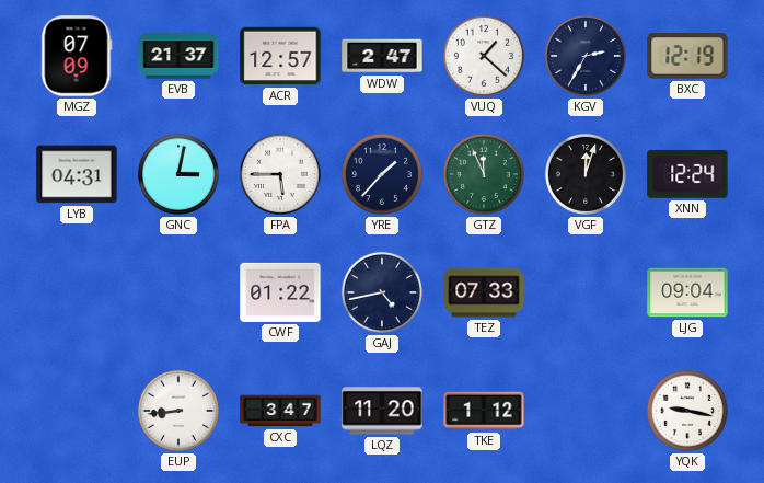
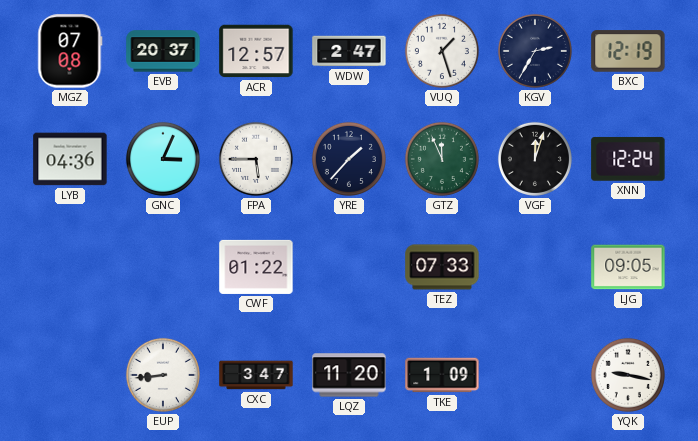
MGZ: 07:09 -> 07:08
EVB: 21:37 -> 20:37
VUQ: 1:22 -> 1:27
LYB: 04:31 -> 04:36
GNC: 3:02 -> 3:04
GAJ: 4:43 -> none
LJG: 09:04 -> 09:05
TKE: 1:12 -> 1:09
